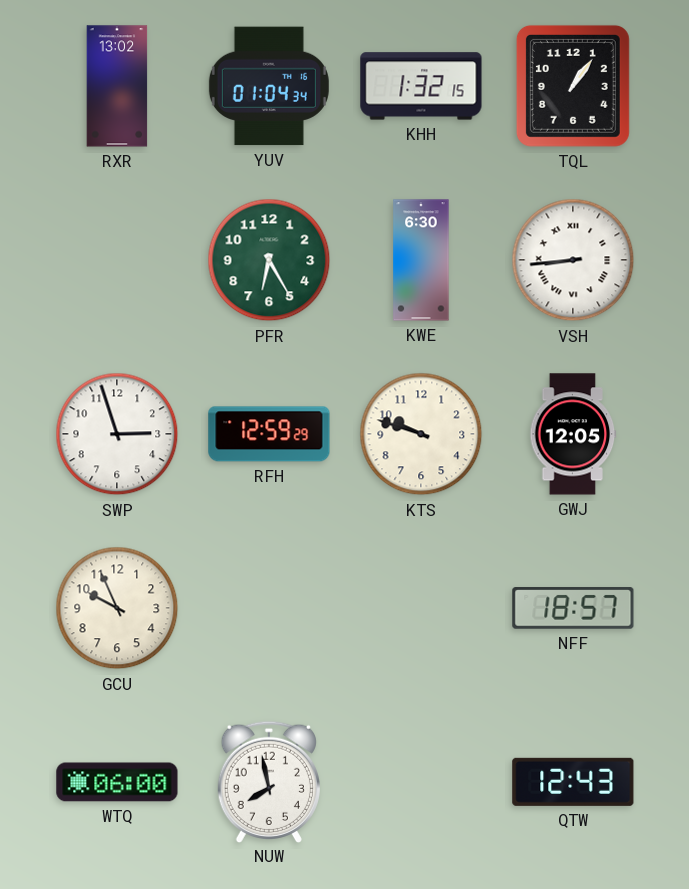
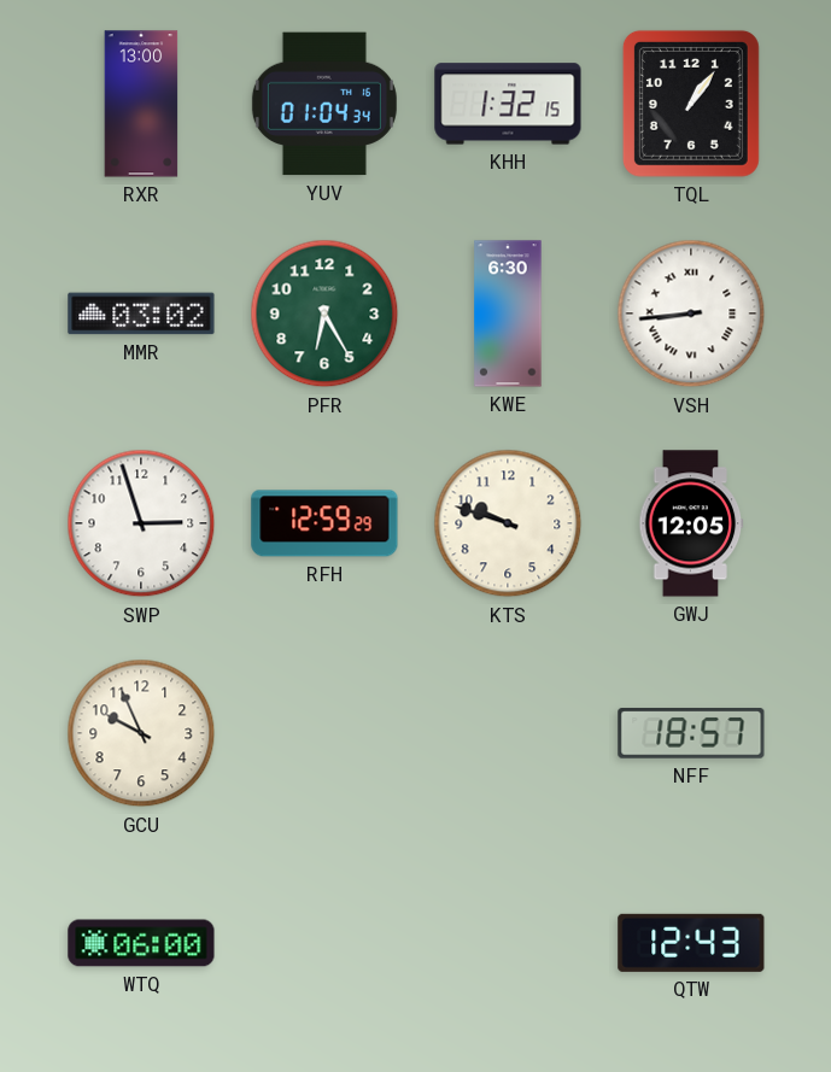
RXR: 13:02 -> 13:00
MMR: none -> 03:02
NUW: 7:58 -> none
